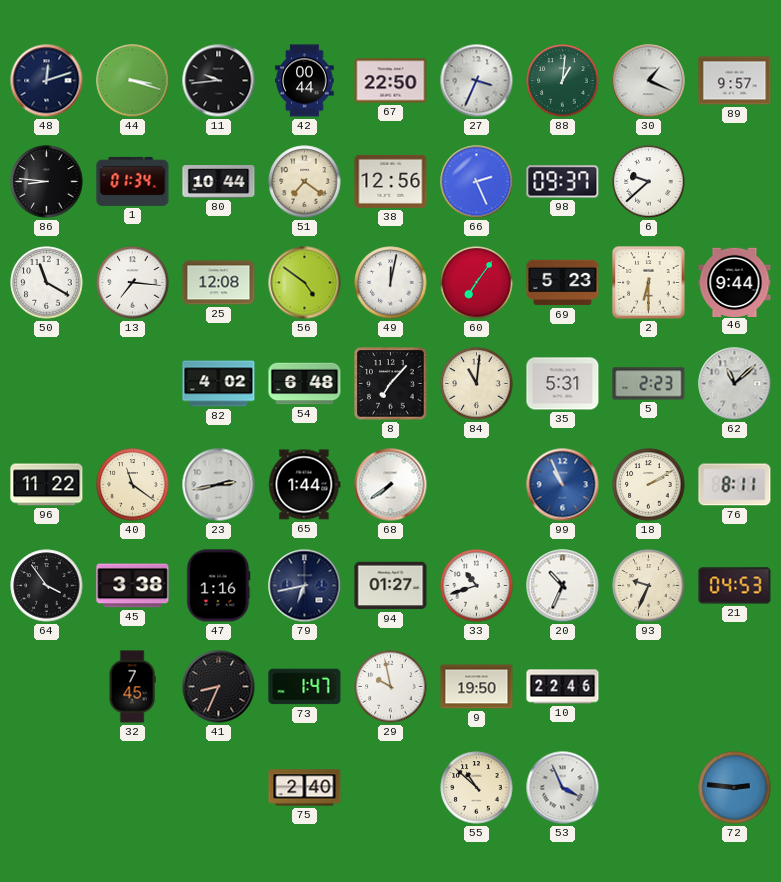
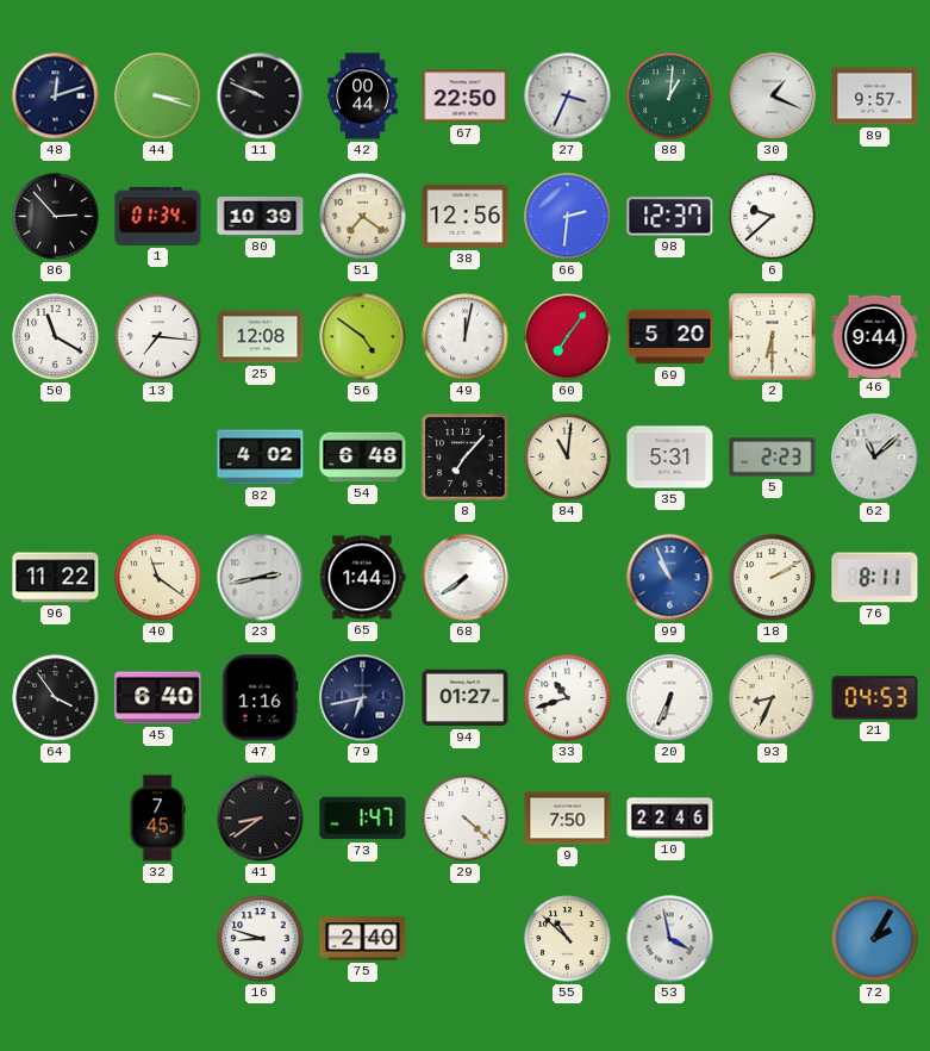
11: 9:44 -> 9:49
86: 8:46 -> 2:53
80: 10:44 -> 10:39
66: 2:26 -> 2:31
98: 09:37 -> 12:37
69: 5:23 -> 5:20
45: 3:38 -> 6:40
20: 10:34 -> 6:34
93: 9:34 -> 8:34
41: 8:34 -> 8:39
29: 9:58 -> 4:22
9: 19:50 -> 7:50
16: none -> 8:48
53: 3:56 -> 3:58
72: 2:46 -> 2:05
